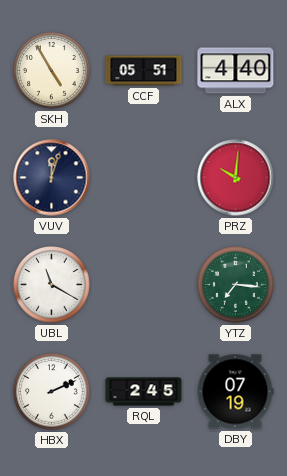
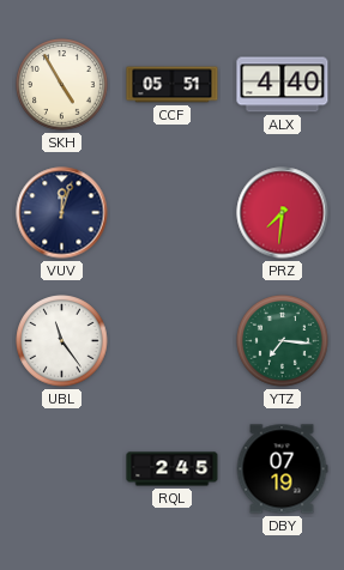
PRZ: 10:01 -> 7:31
UBL: 11:20 -> 11:24
HBX: 2:11 -> none
